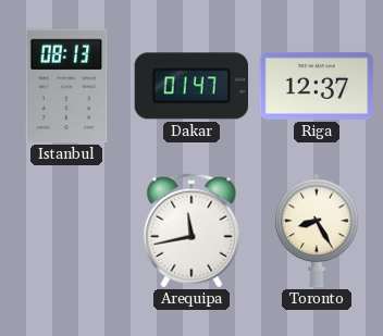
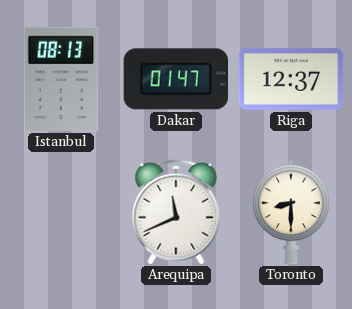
Arequipa: 11:43 -> 11:41
Toronto: 8:25 -> 8:30
